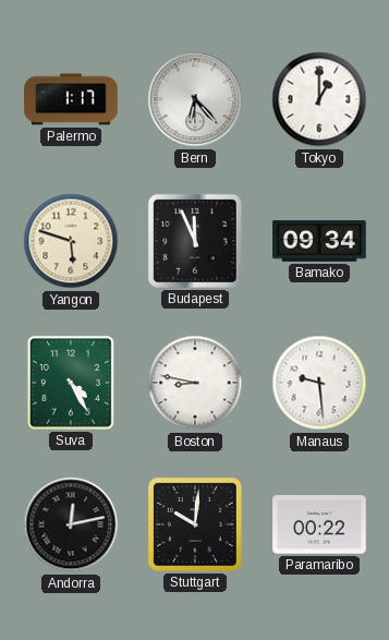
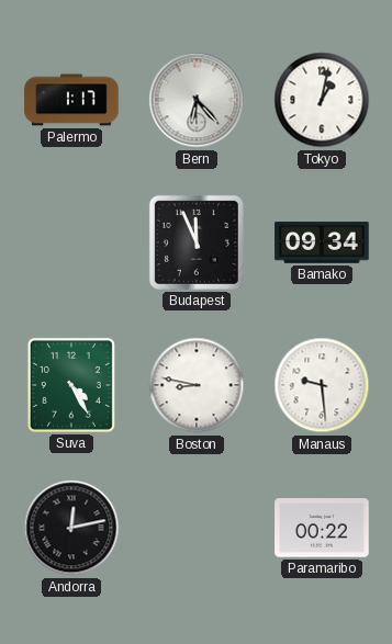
Tokyo: 1:00 -> 1:02
Yangon: 5:48 -> none
Stuttgart: 10:01 -> none
